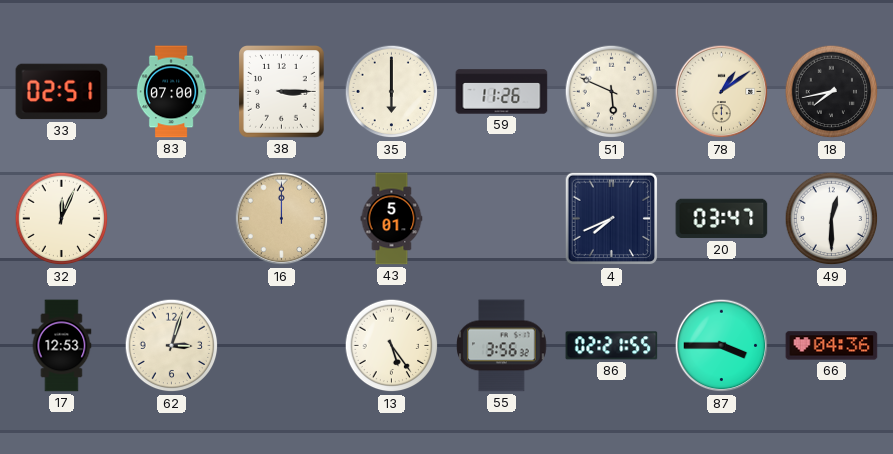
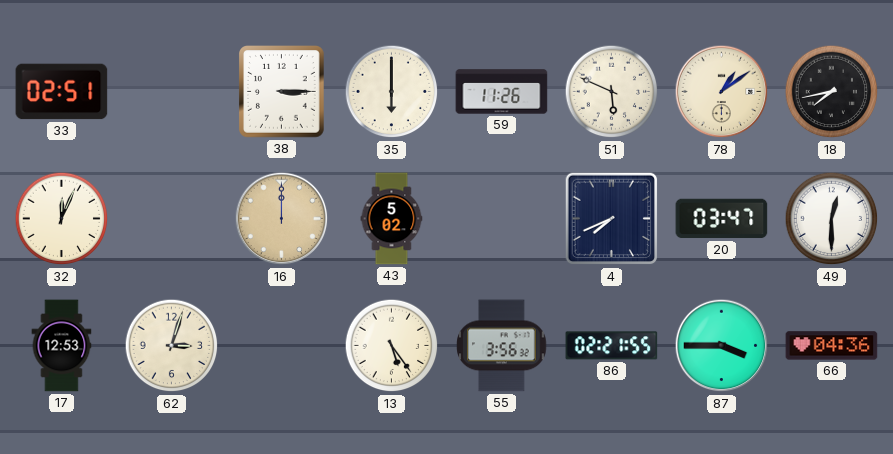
83: 07:00 -> none
43: 5:01 -> 5:02
